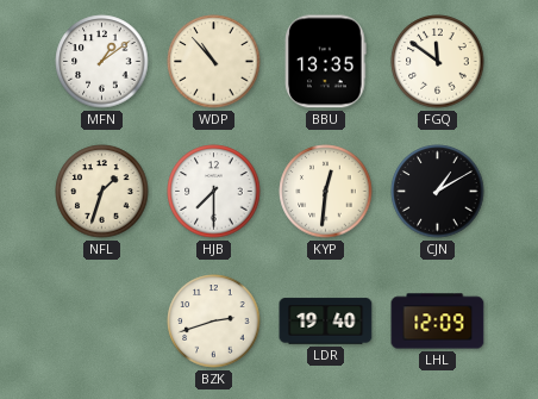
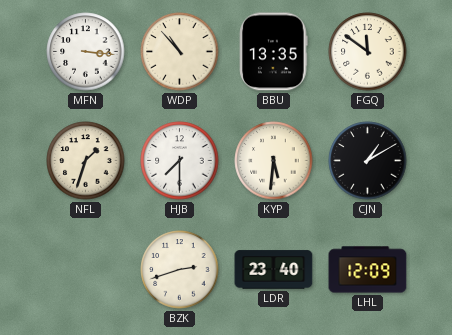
MFN: 1:09 -> 3:16
KYP: 12:31 -> 5:31
LDR: 19:40 -> 23:40
